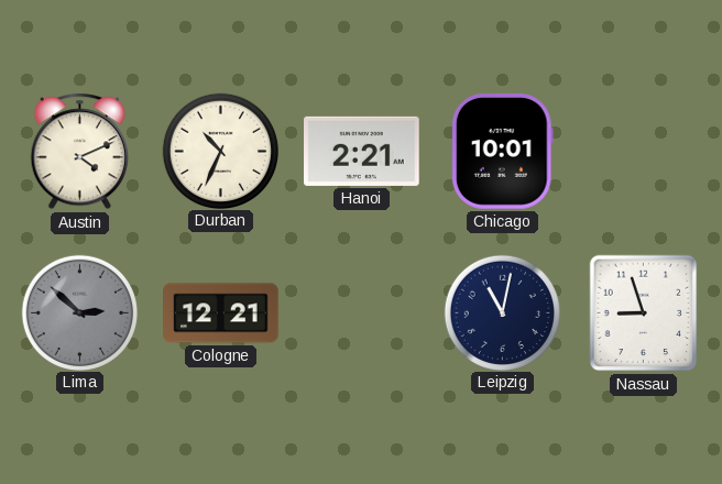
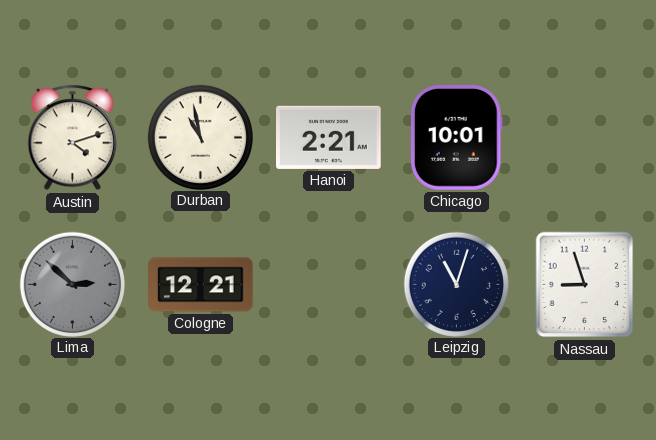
Austin: 4:11 -> 4:12
Durban: 10:34 -> 10:58
Leipzig: 11:02 -> 11:03
